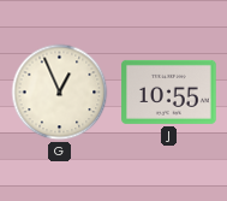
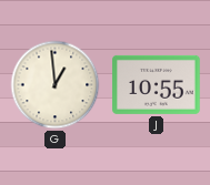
G: 12:56 -> 12:59
